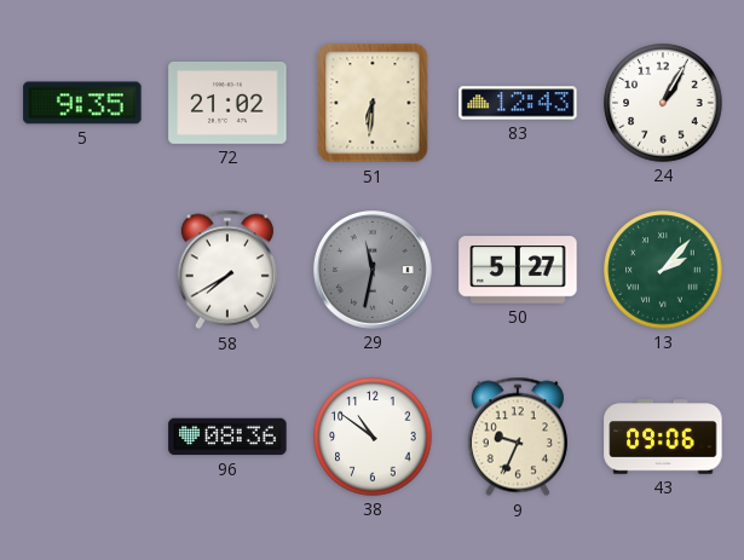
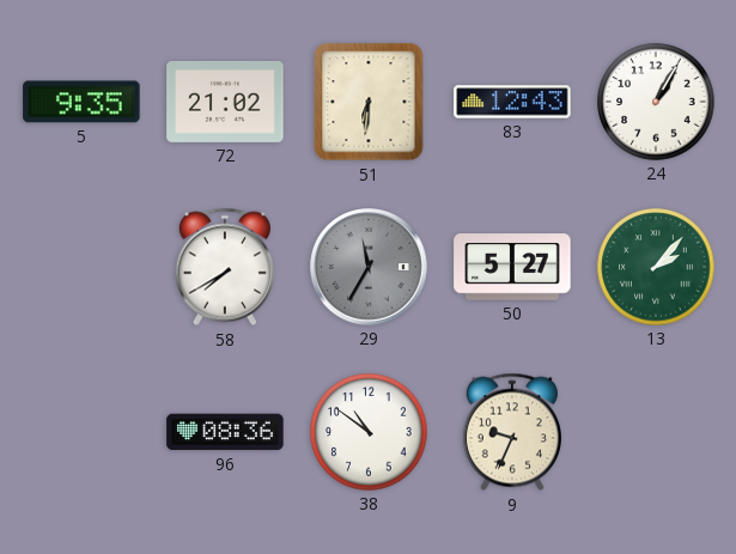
29: 11:32 -> 11:35
43: 09:06 -> none
